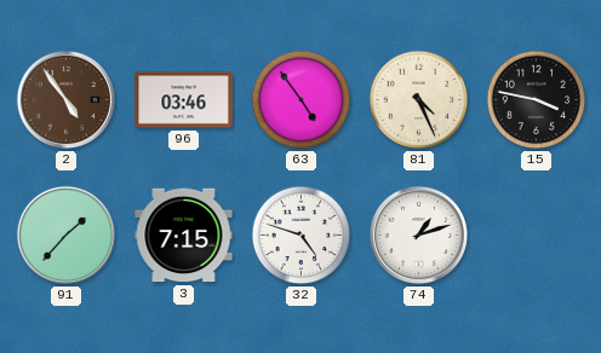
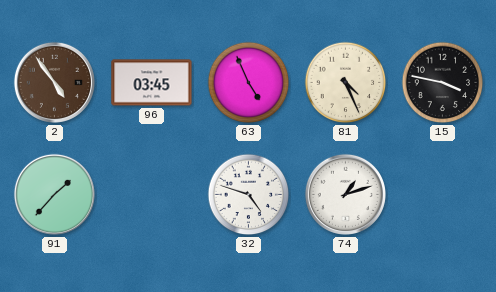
96: 03:46 -> 03:45
63: 4:54 -> 4:56
3: 7:15 -> none
